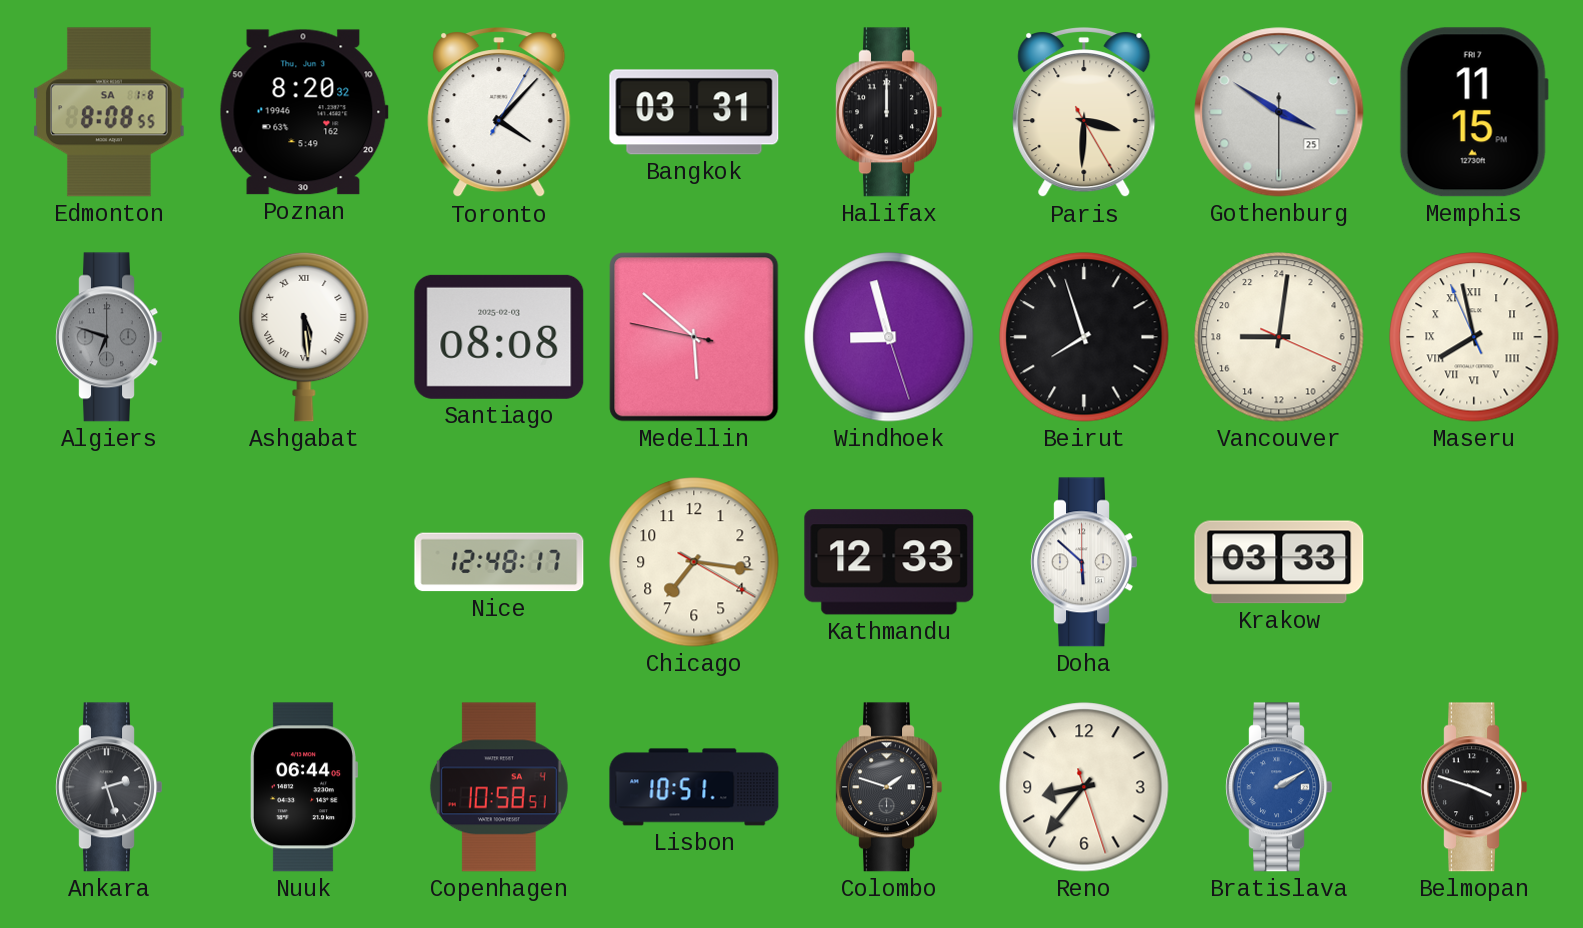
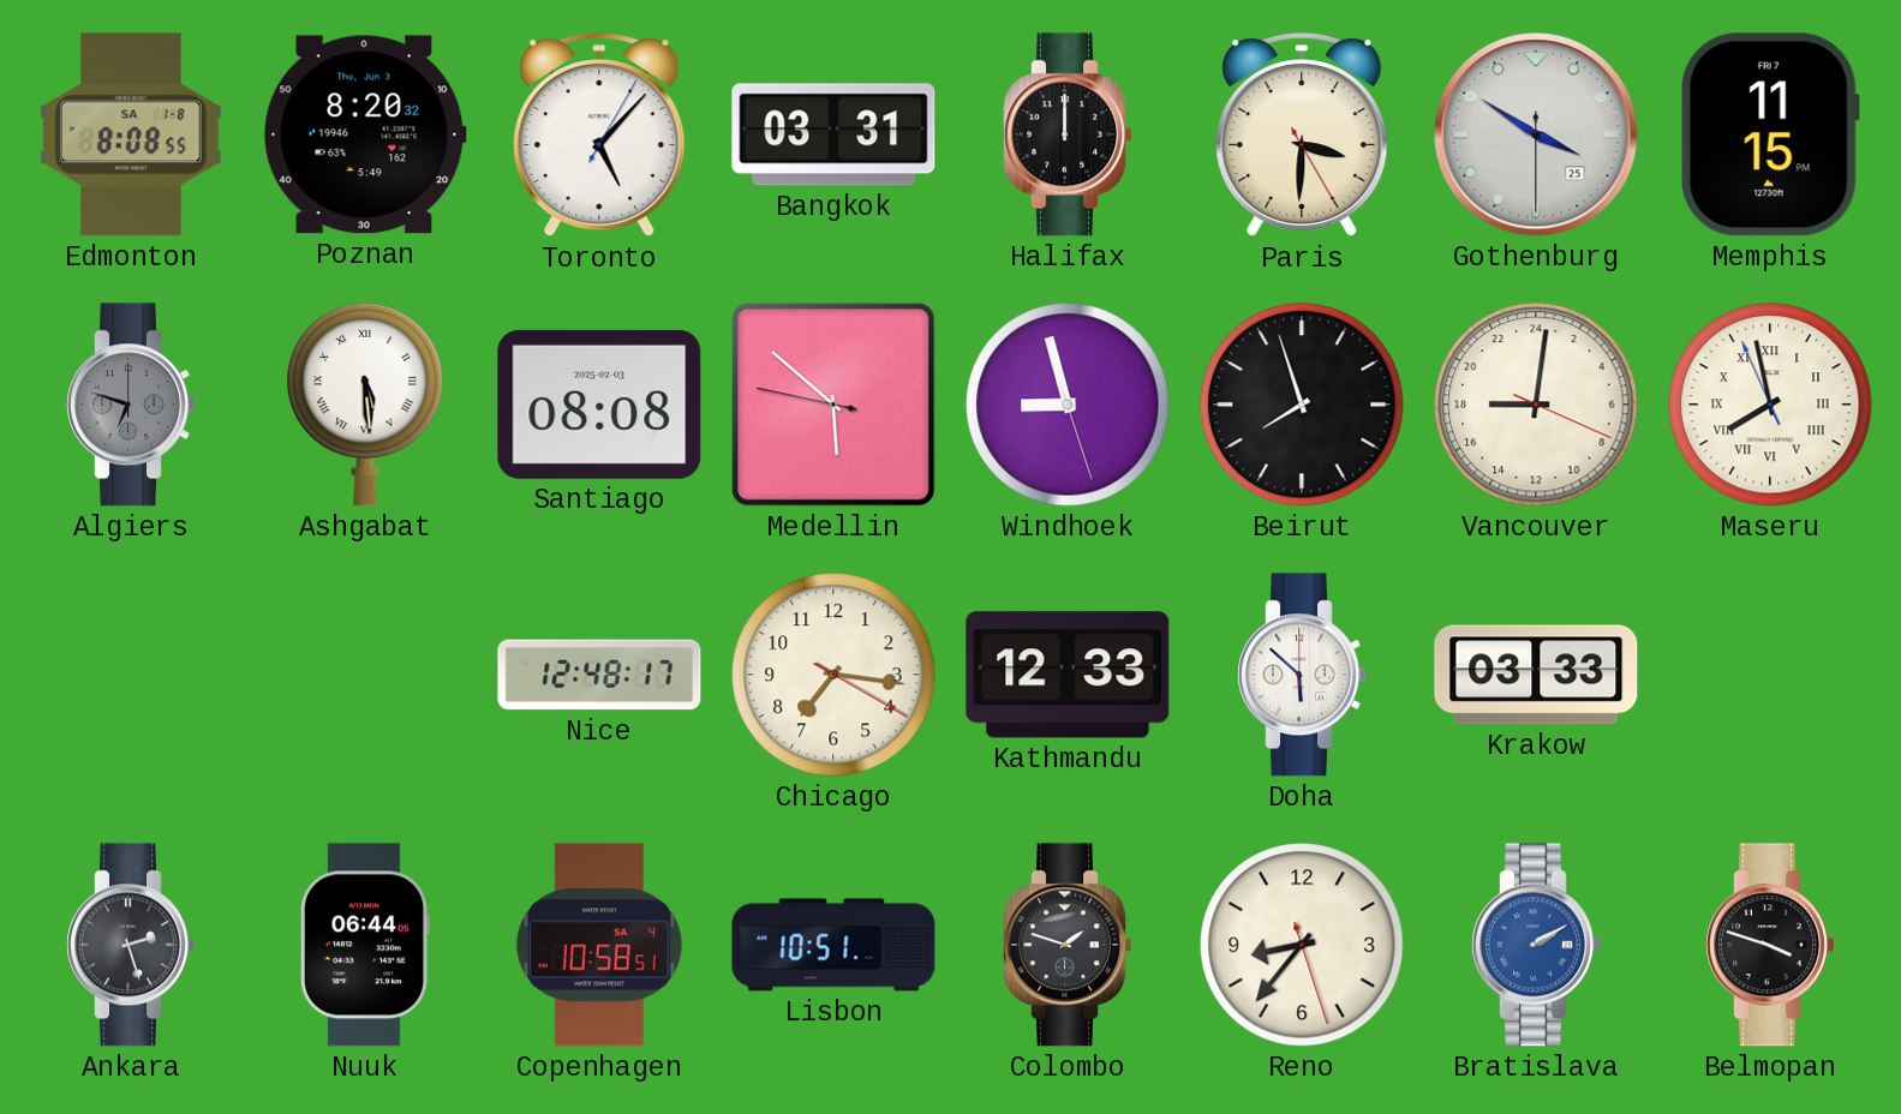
Toronto: 4:07 -> 5:07
